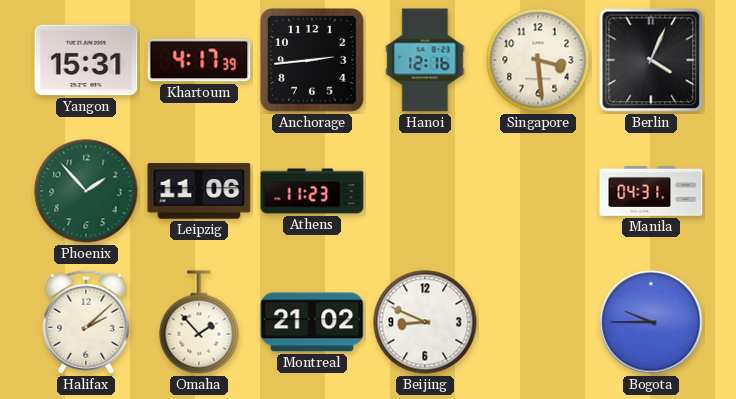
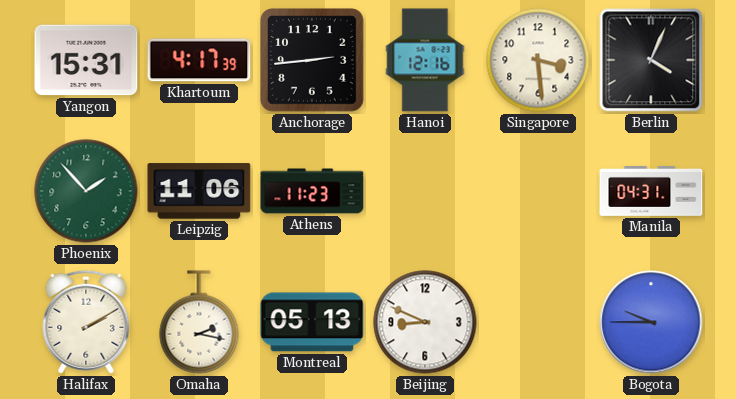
Halifax: 2:08 -> 2:10
Omaha: 1:53 -> 2:17
Montreal: 21:02 -> 05:13
